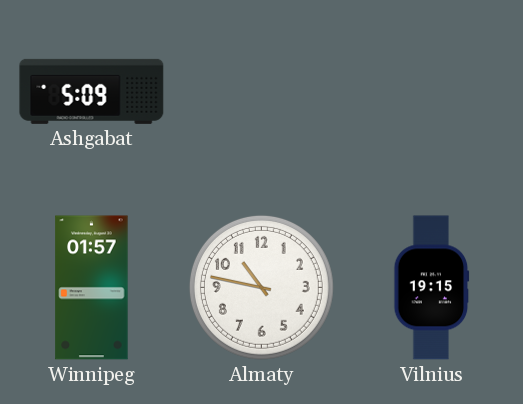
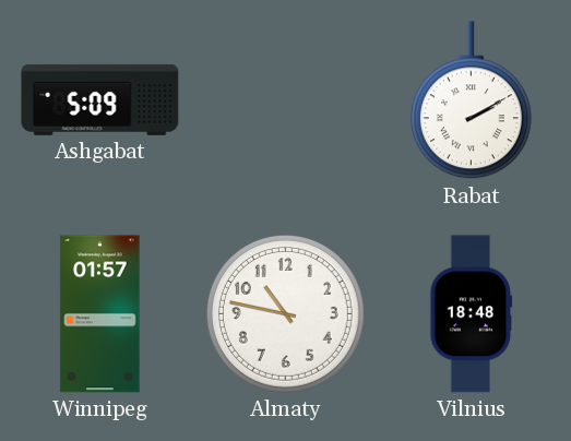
Rabat: none -> 2:10
Vilnius: 19:15 -> 18:48
